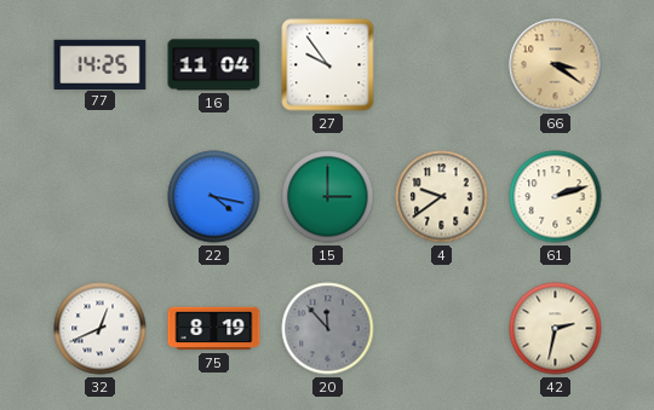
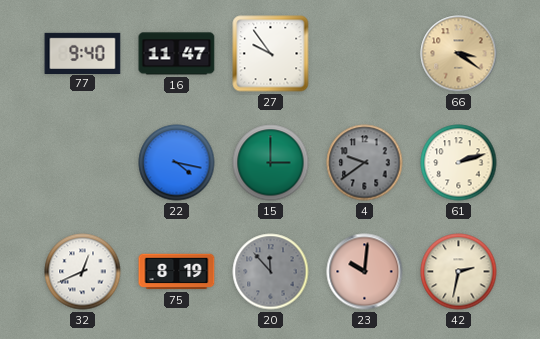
77: 14:25 -> 9:40
16: 11:04 -> 11:47
4 dial: cream -> grey
23: none -> 10:01
